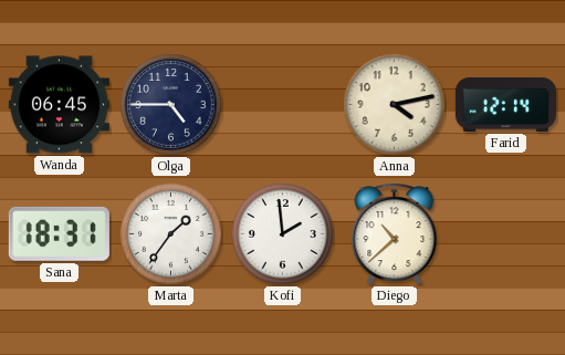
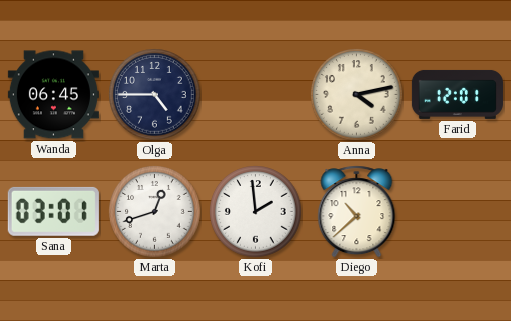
Farid: 12:14 -> 12:01
Sana: 18:31 -> 03:01
Marta: 1:36 -> 12:42
